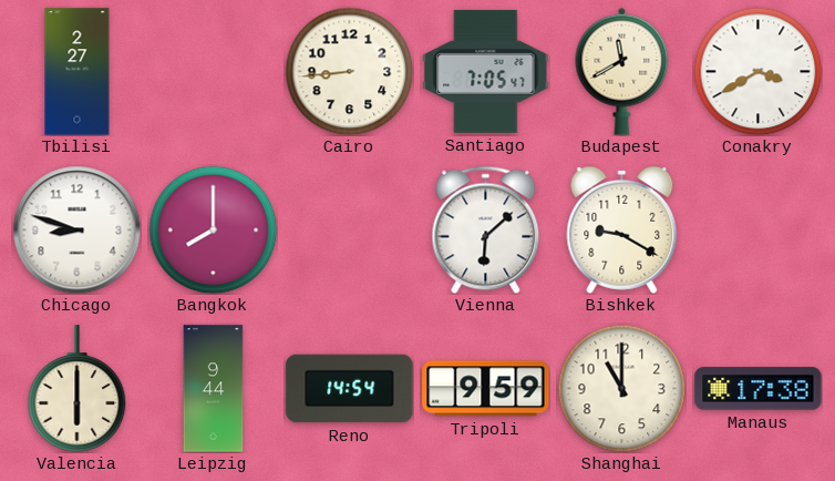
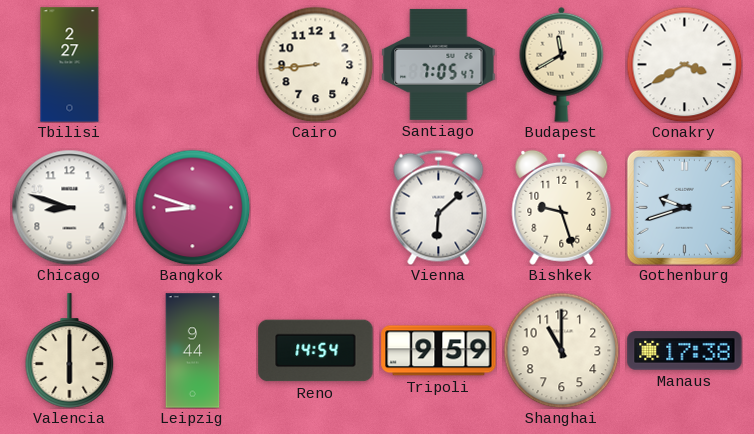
Bangkok: 8:00 -> 8:48
Bishkek: 9:20 -> 9:27
Gothenburg: none -> 9:42
